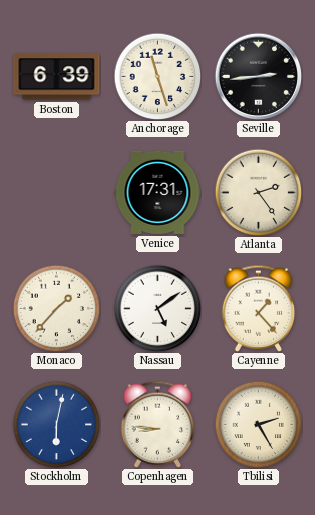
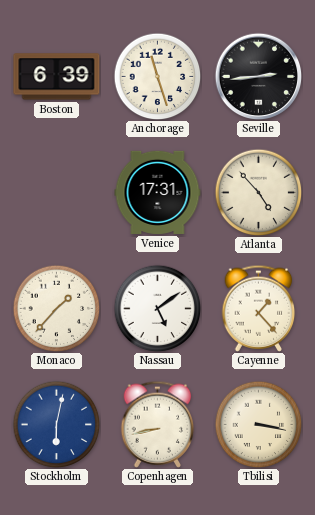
Atlanta: 2:24 -> 4:53
Copenhagen: 8:46 -> 8:43
Tbilisi: 2:25 -> 3:17
